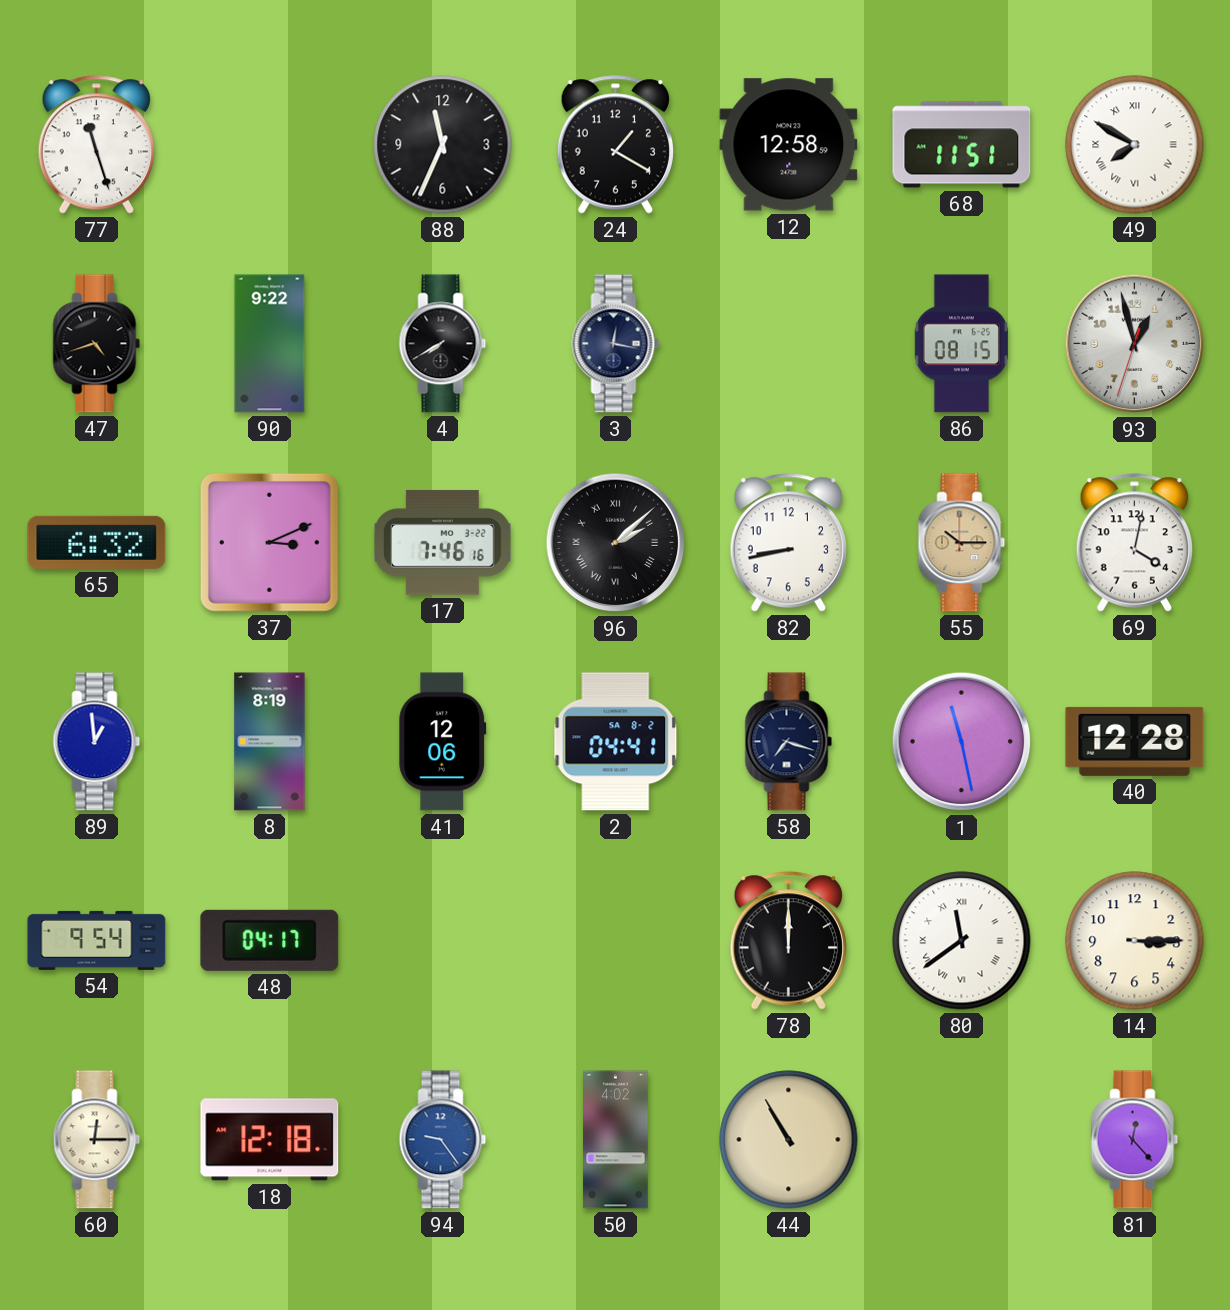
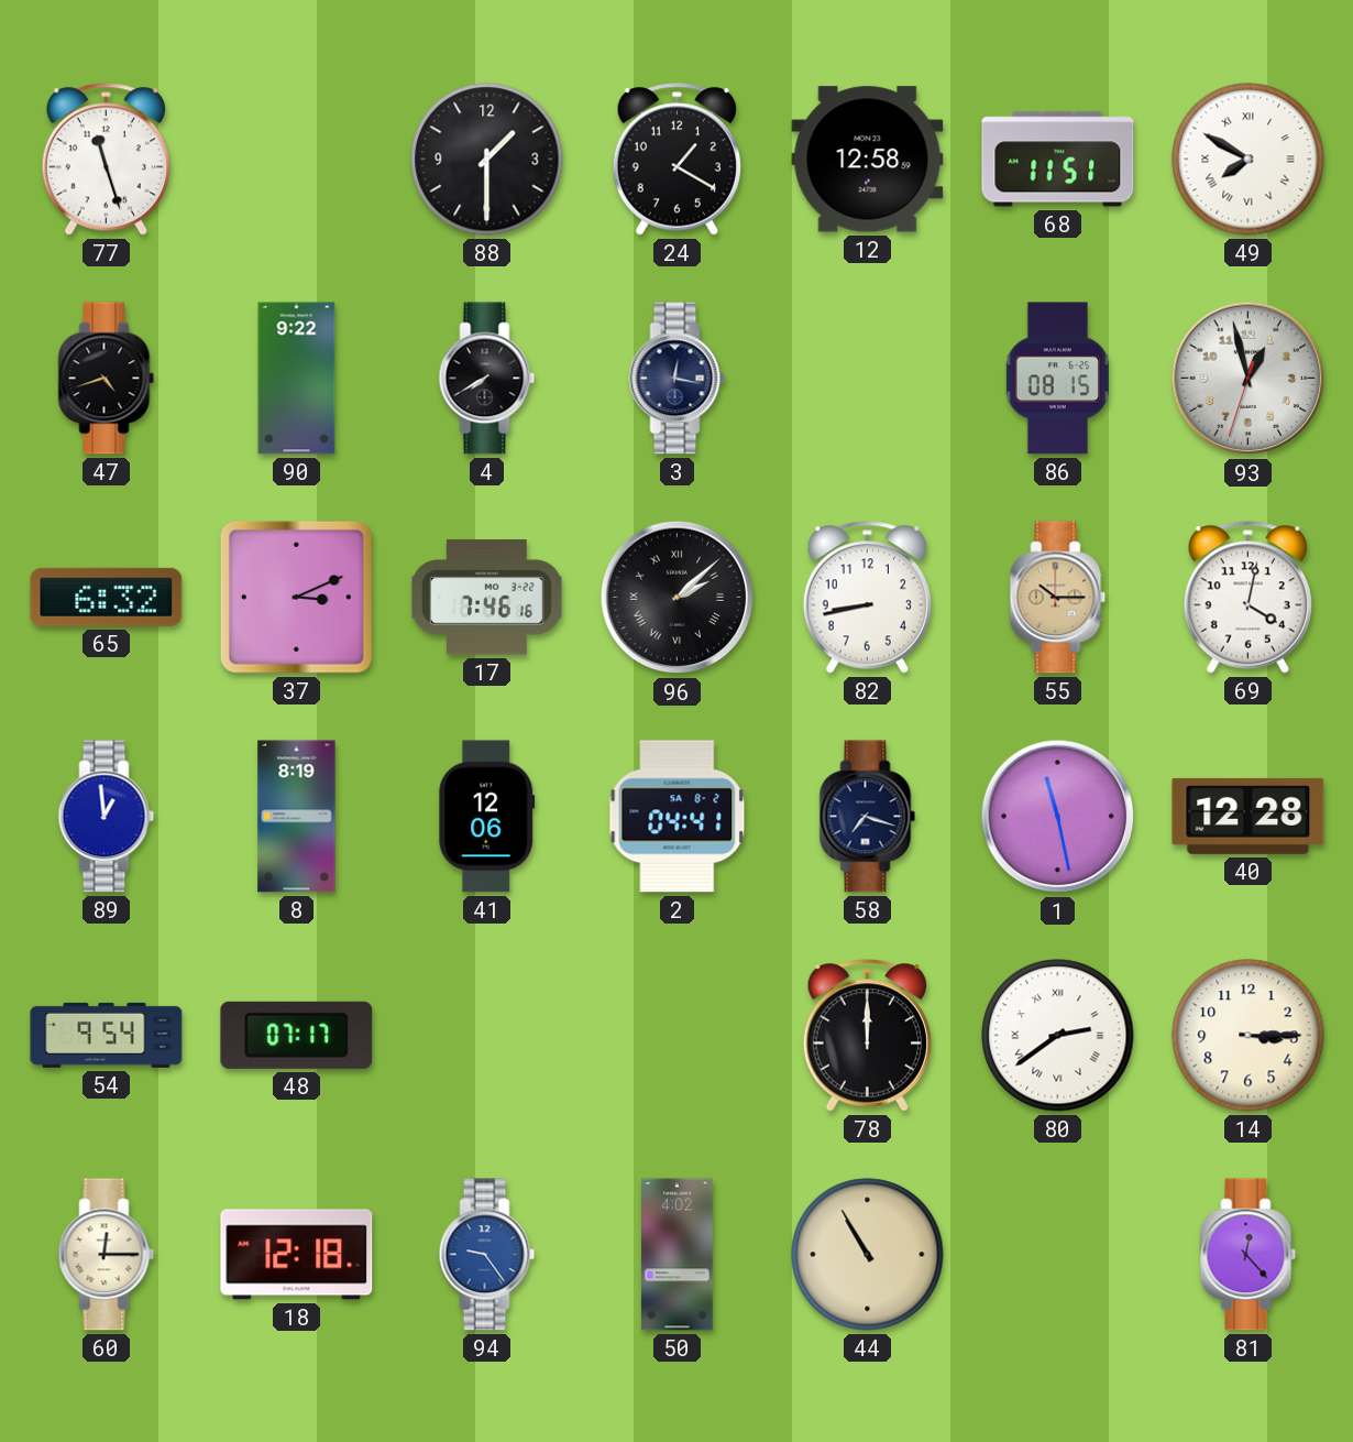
88: 11:34 -> 1:30
48: 04:17 -> 07:17
80: 11:39 -> 2:39
